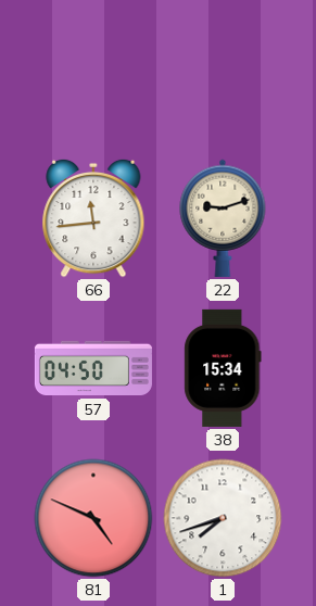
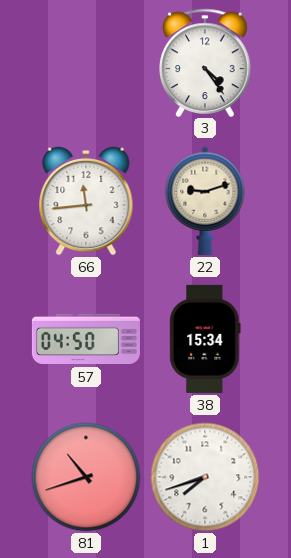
3: none -> 4:24
81: 4:49 -> 10:42
